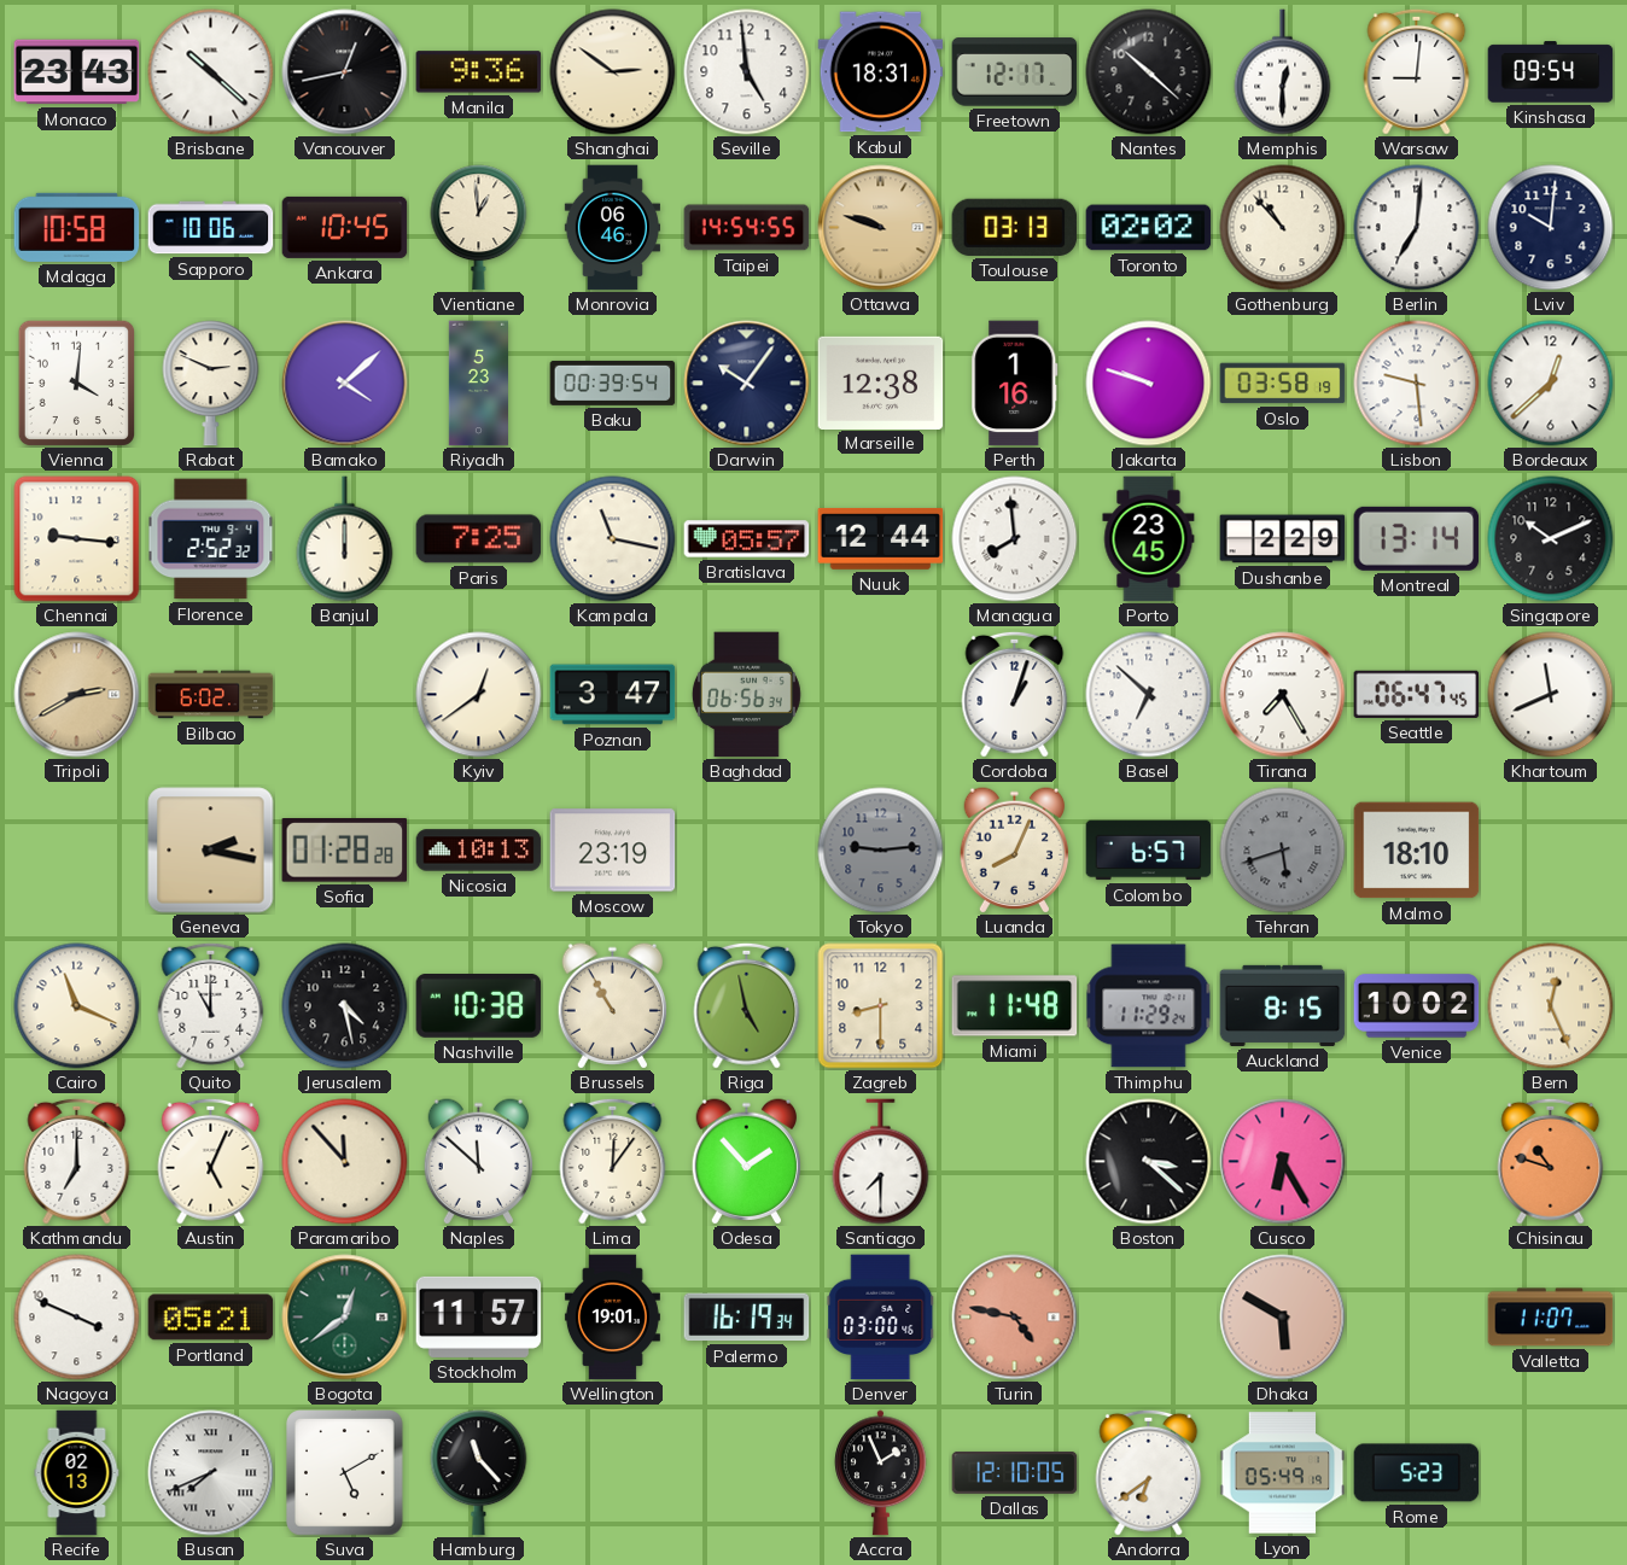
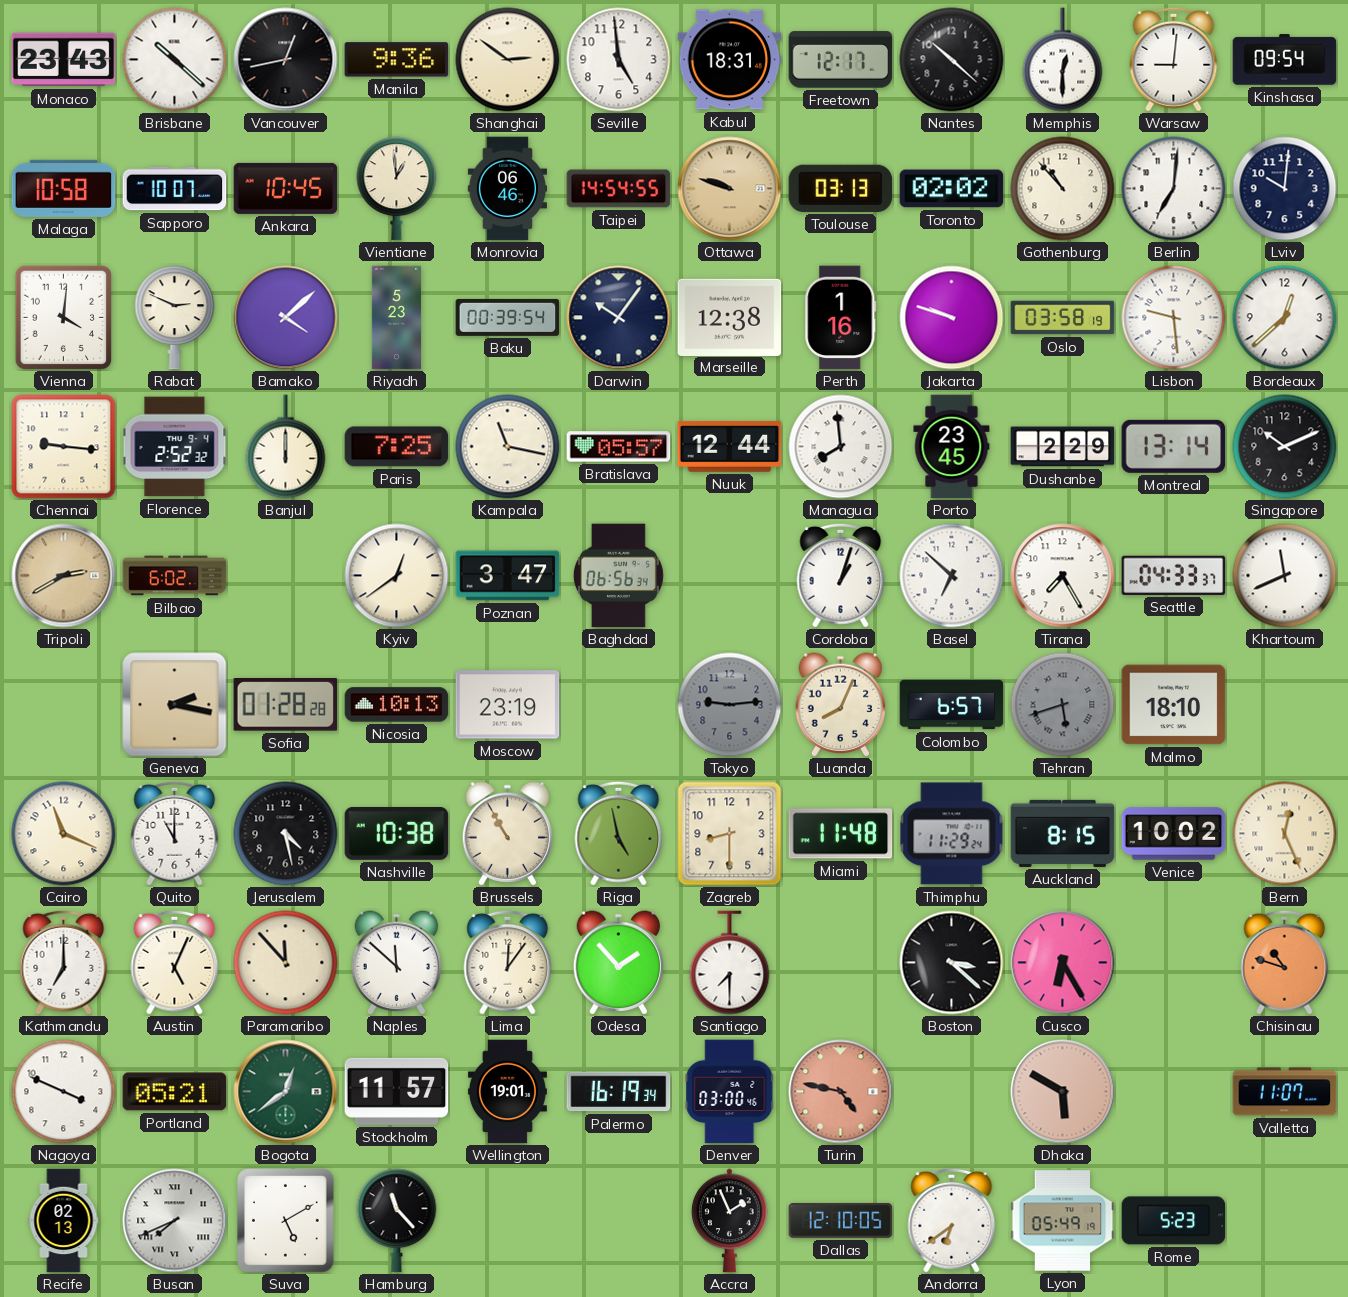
Sapporo: 10:06 -> 10:07
Seattle: 06:47 -> 04:33
